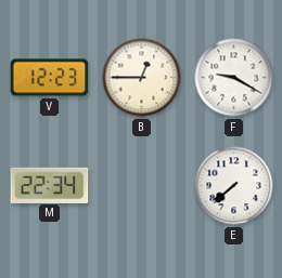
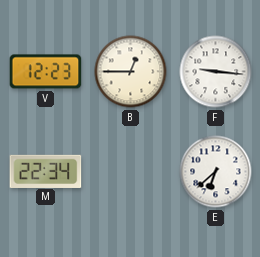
F: 9:20 -> 9:16
E: 7:38 -> 6:38
